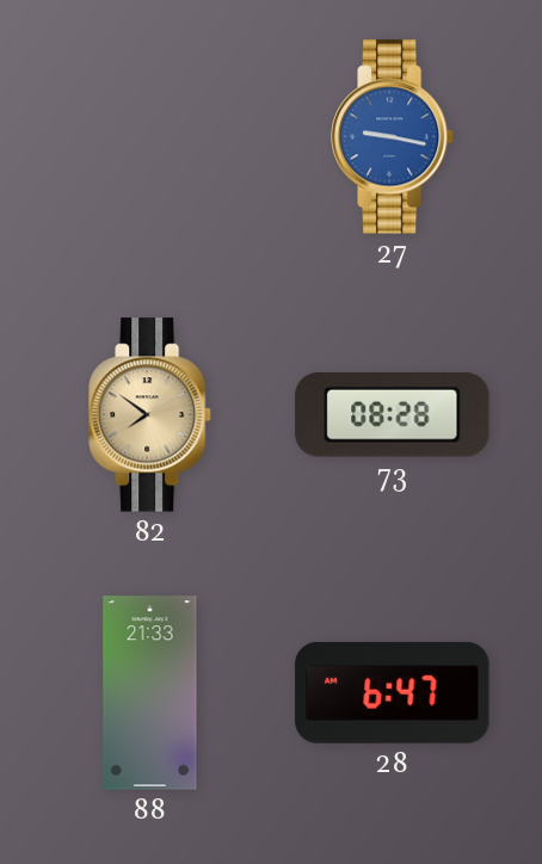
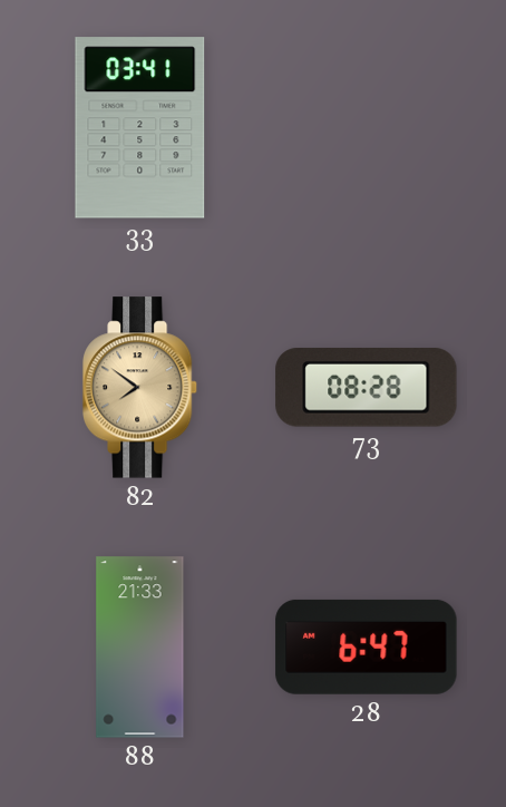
33: none -> 03:41
27: 9:17 -> none
